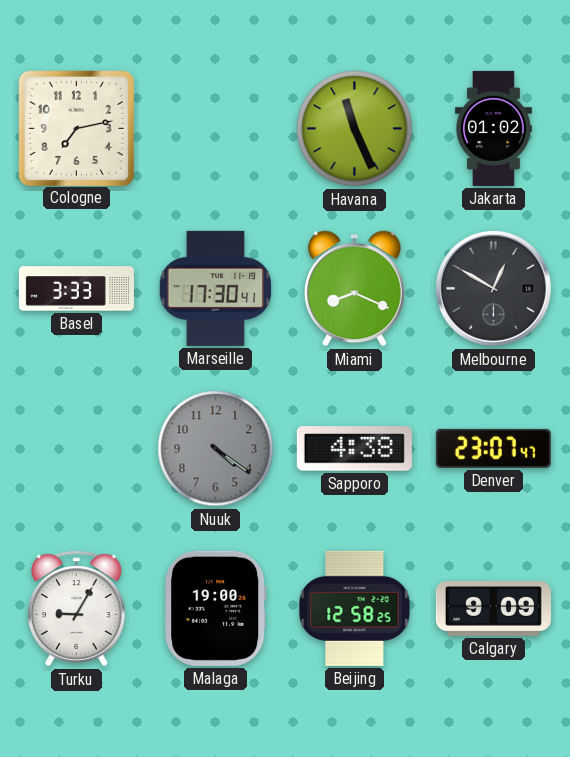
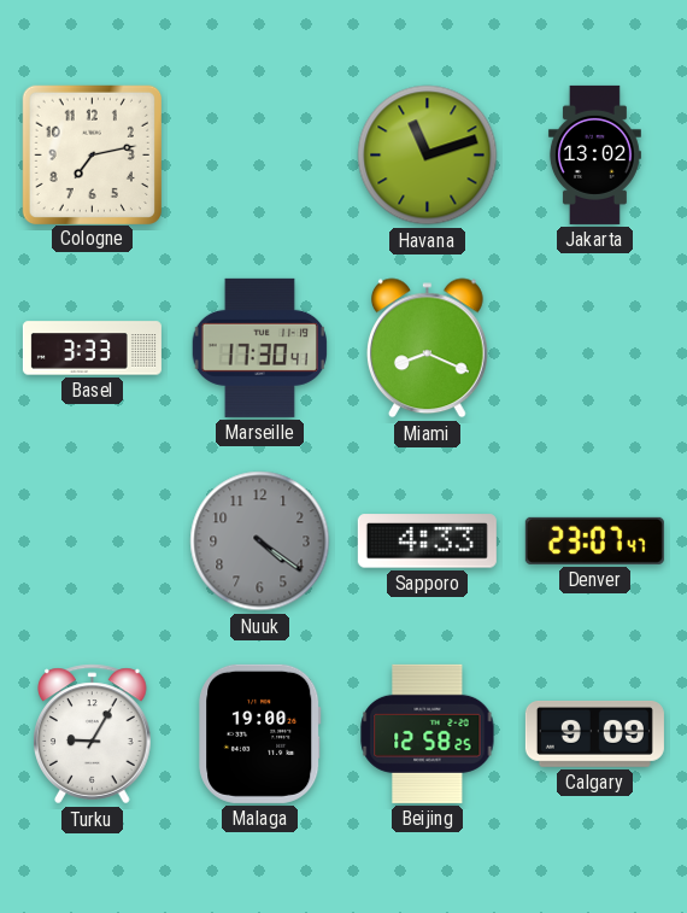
Havana: 11:26 -> 11:12
Jakarta: 01:02 -> 13:02
Melbourne: 12:50 -> none
Sapporo: 4:38 -> 4:33
